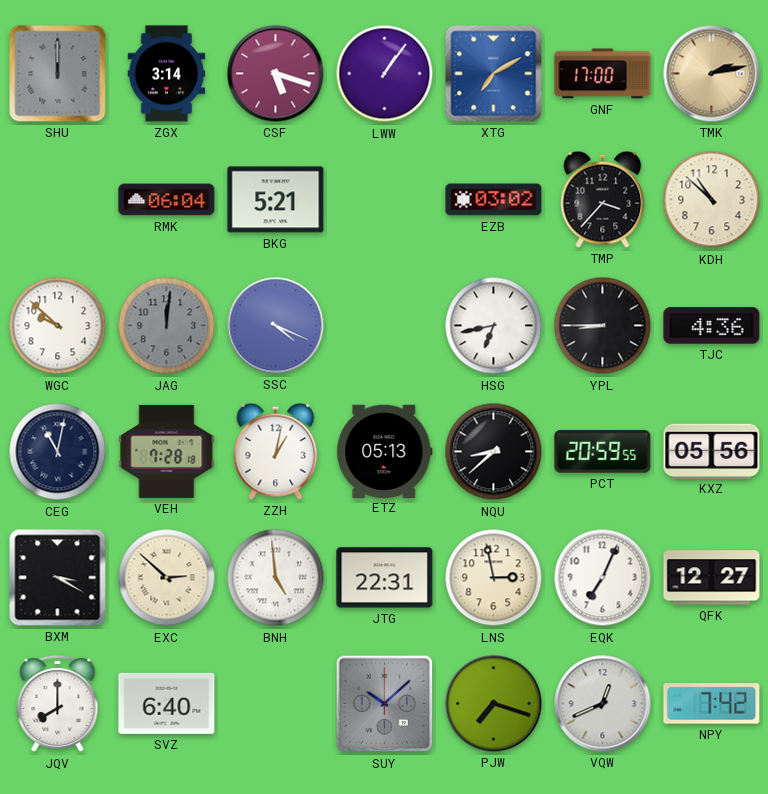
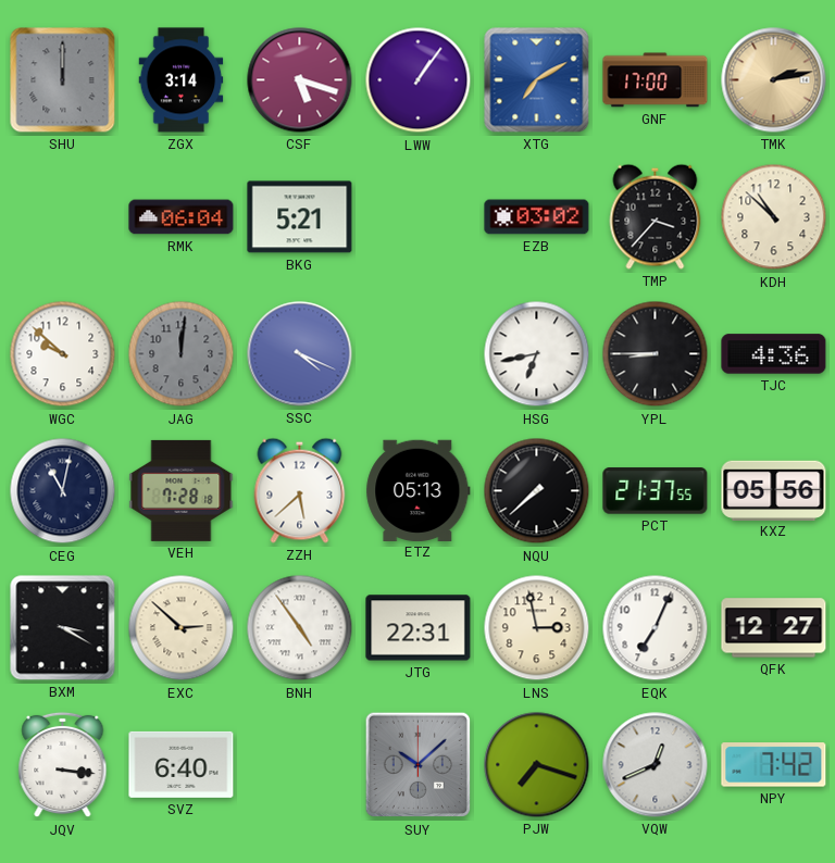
ZZH: 1:02 -> 5:38
NQU: 8:38 -> 7:38
PCT: 20:59 -> 21:37
BNH: 4:59 -> 4:54
JQV: 8:00 -> 3:16
